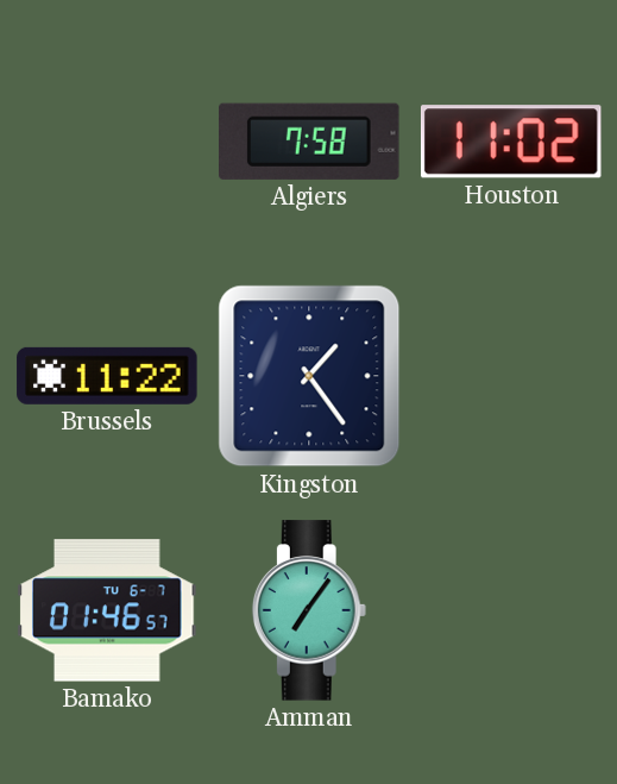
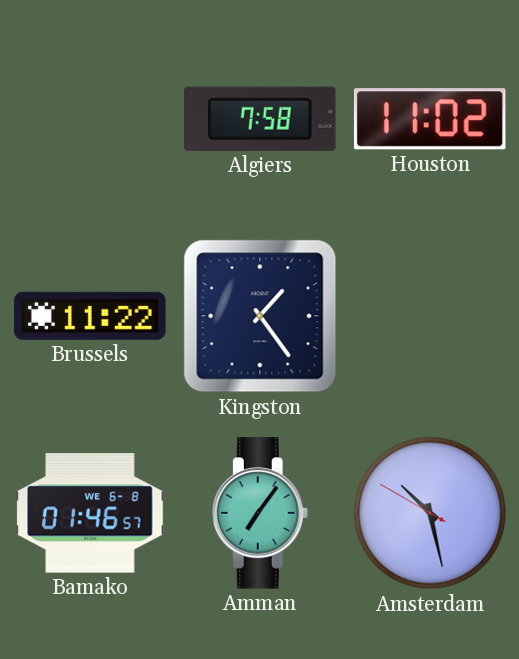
Bamako date: TU 6-7 -> WE 6-8
Amsterdam: none -> 10:27
